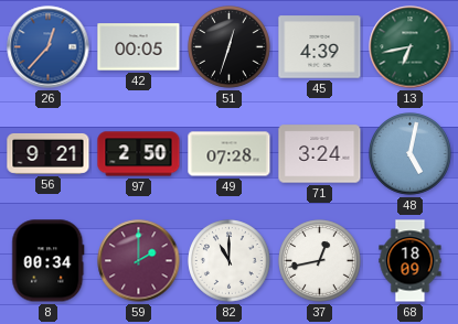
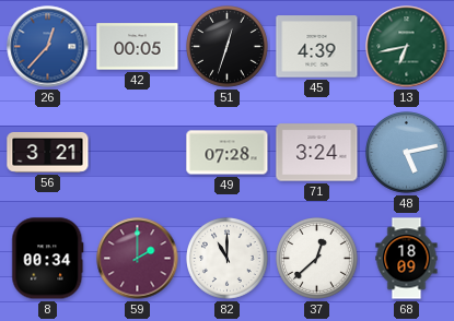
56: 9:21 -> 3:21
97: 2:50 -> none
48: 5:02 -> 5:13
37: 12:43 -> 12:38
